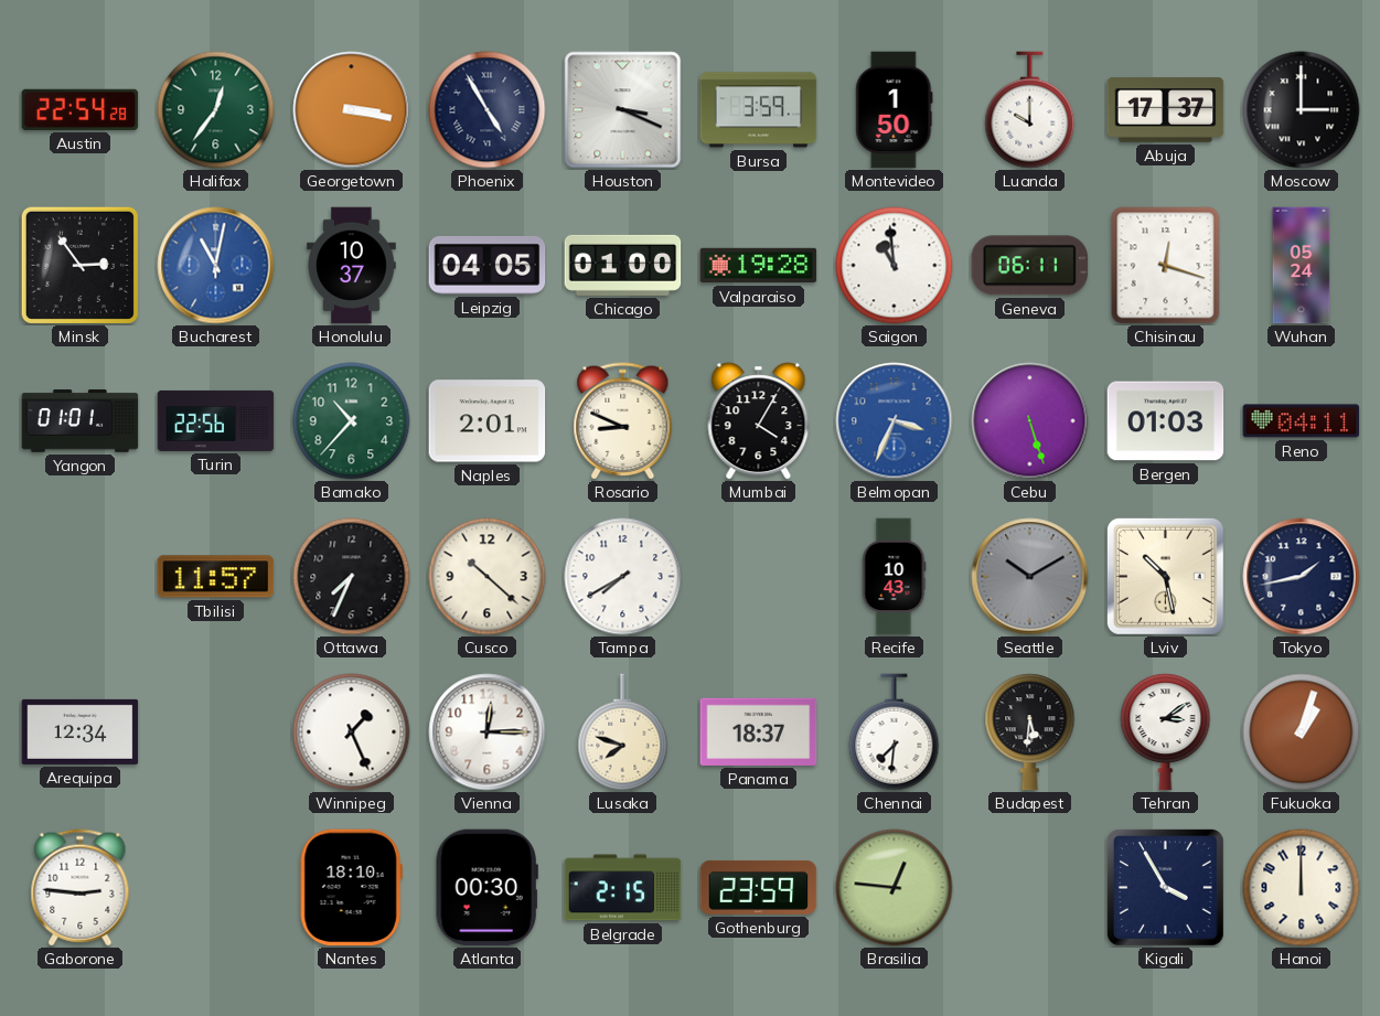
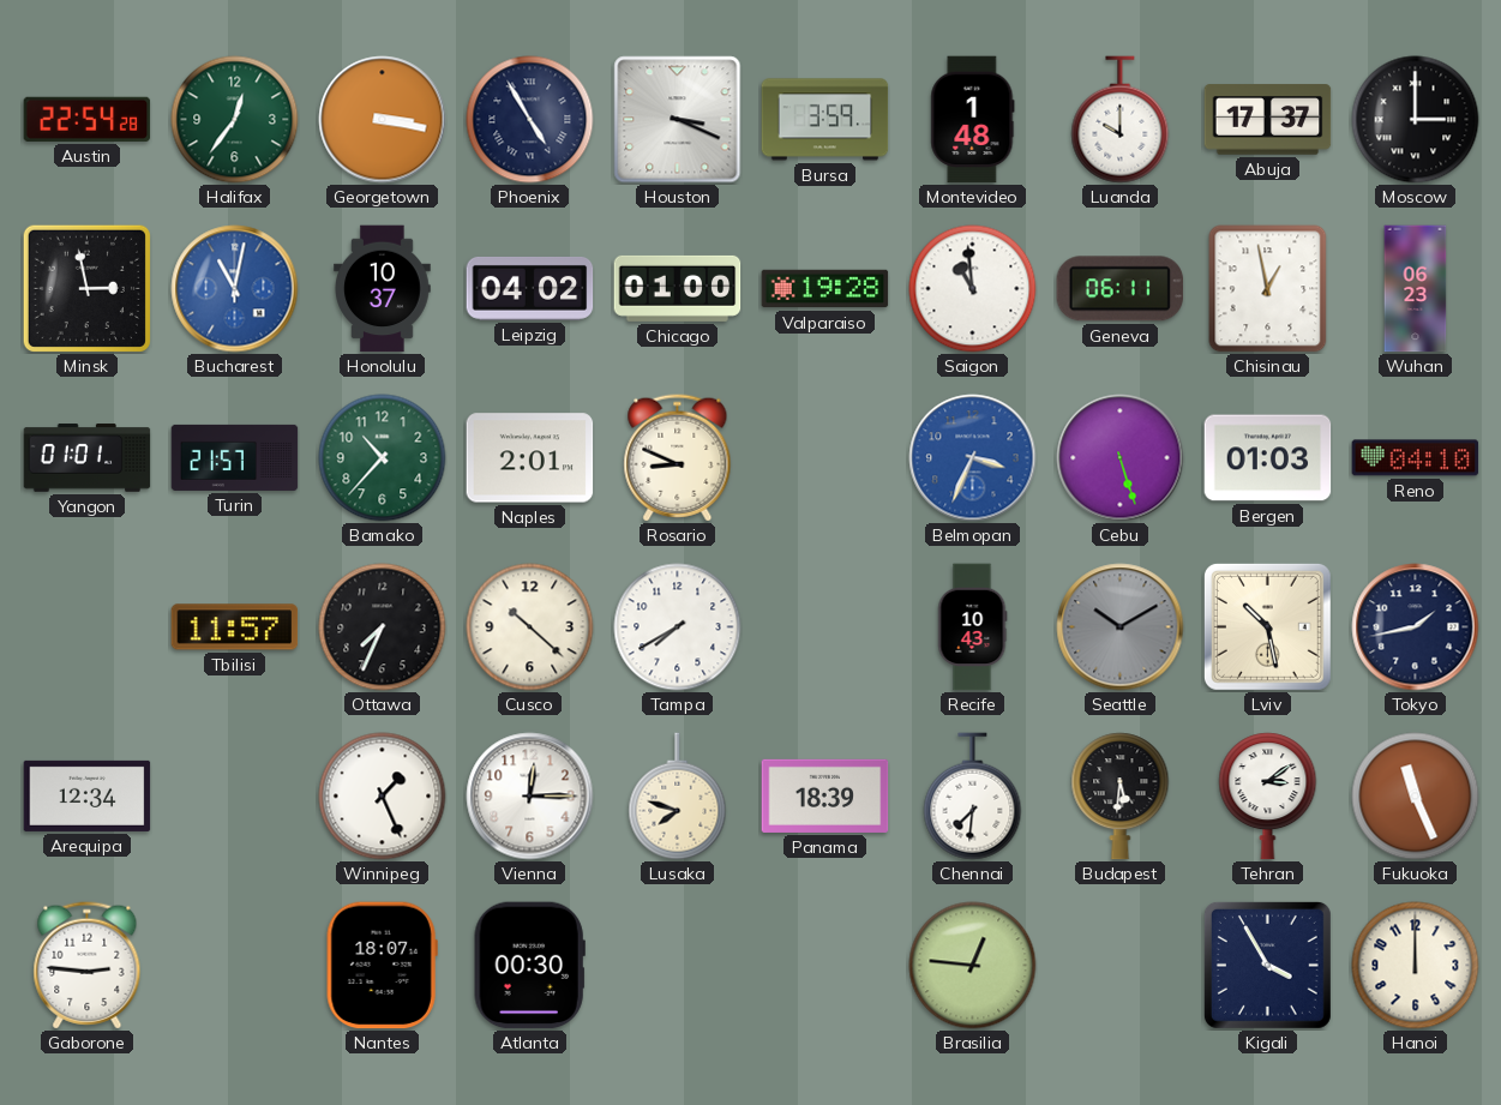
Montevideo: 1:50 -> 1:48
Minsk: 2:54 -> 2:58
Leipzig: 04:05 -> 04:02
Chisinau: 12:18 -> 12:58
Wuhan: 05:24 -> 06:23
Turin: 22:56 -> 21:57
Mumbai: 4:05 -> none
Reno: 04:11 -> 04:10
Panama: 18:37 -> 18:39
Fukuoka: 1:03 -> 11:26
Nantes: 18:10 -> 18:07
Belgrade: 2:15 -> none
Gothenburg: 23:59 -> none
